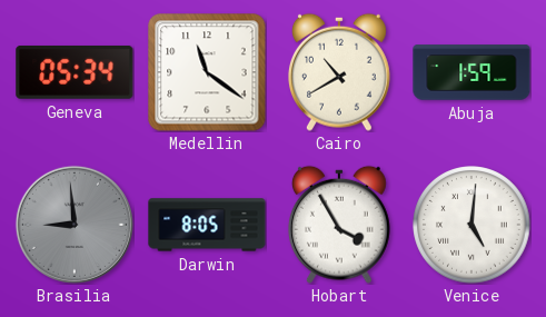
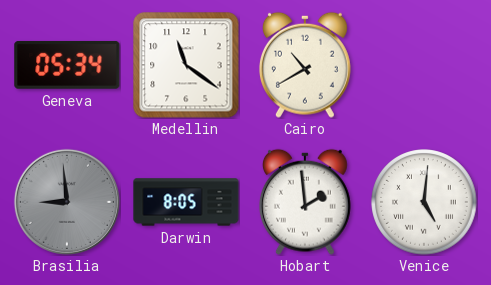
Abuja: 1:59 -> none
Hobart: 3:55 -> 1:59
